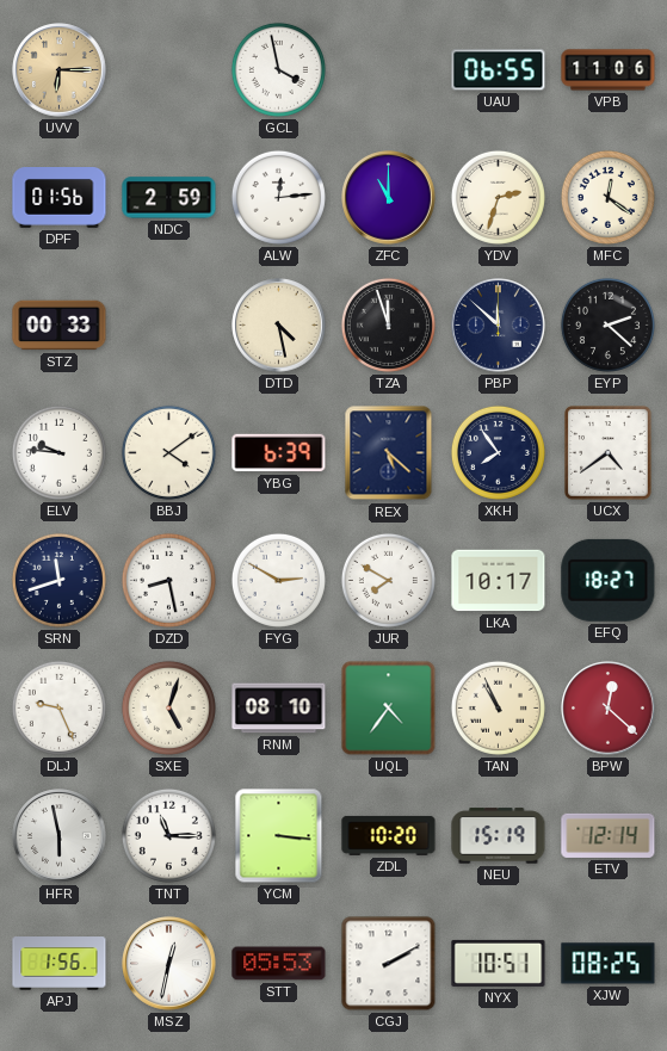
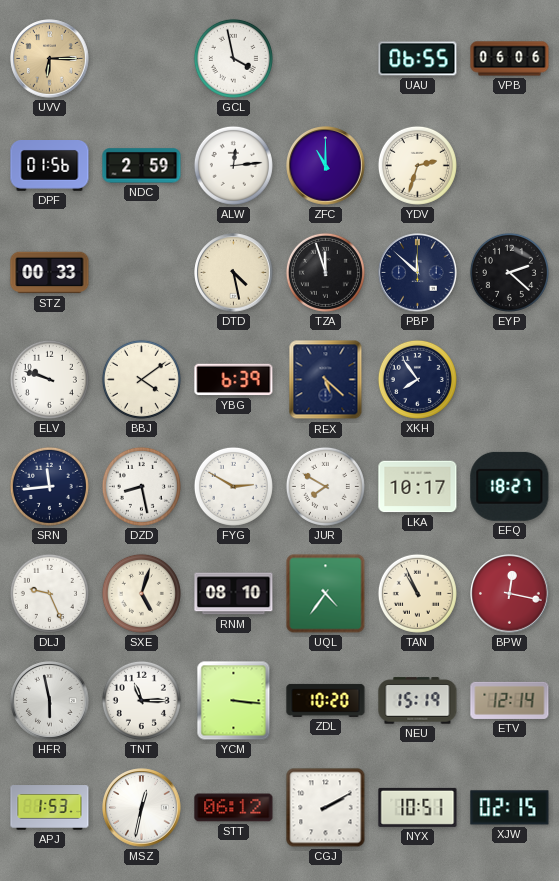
VPB: 11:06 -> 06:06
MFC: 12:21 -> none
ELV: 9:46 -> 9:48
UCX: 4:39 -> none
SRN: 11:42 -> 11:44
BPW: 12:22 -> 12:17
APJ: 1:56 -> 1:53
STT: 05:53 -> 06:12
XJW: 08:25 -> 02:15
